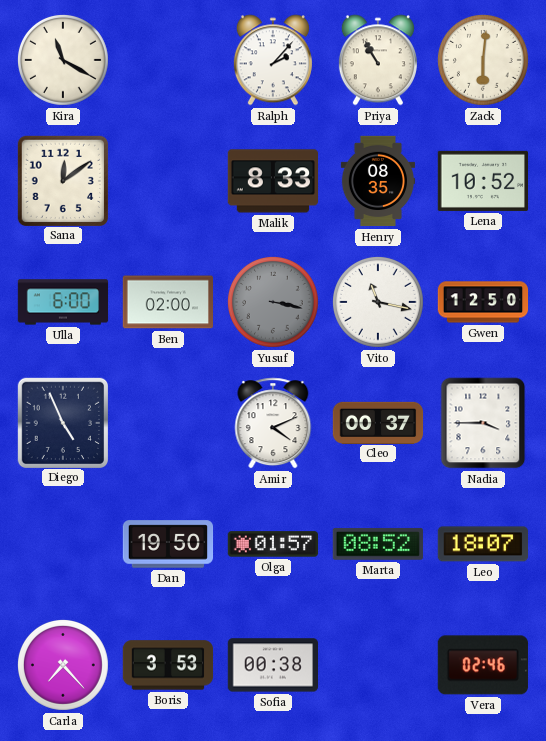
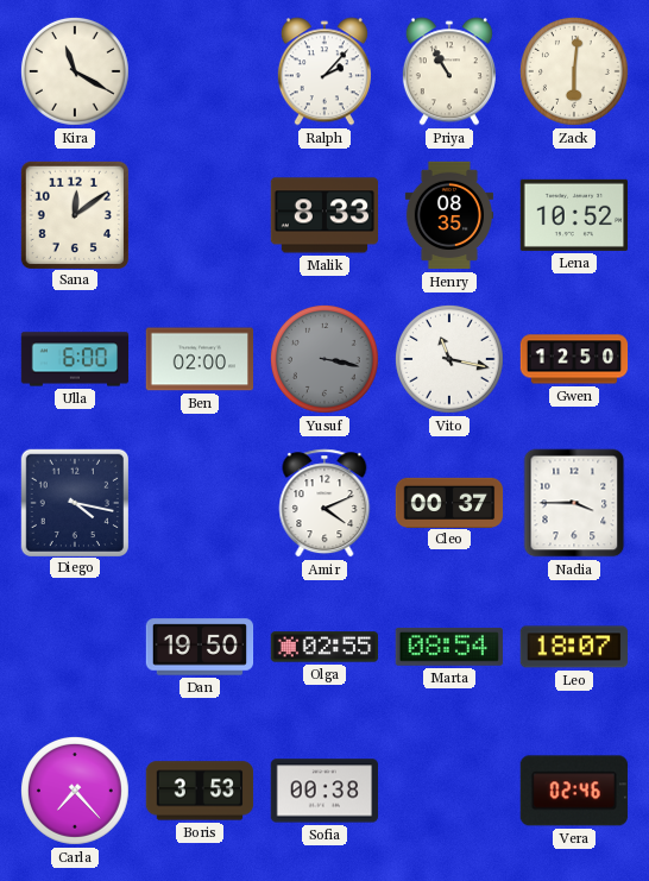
Diego: 4:56 -> 4:17
Olga: 01:57 -> 02:55
Marta: 08:52 -> 08:54
